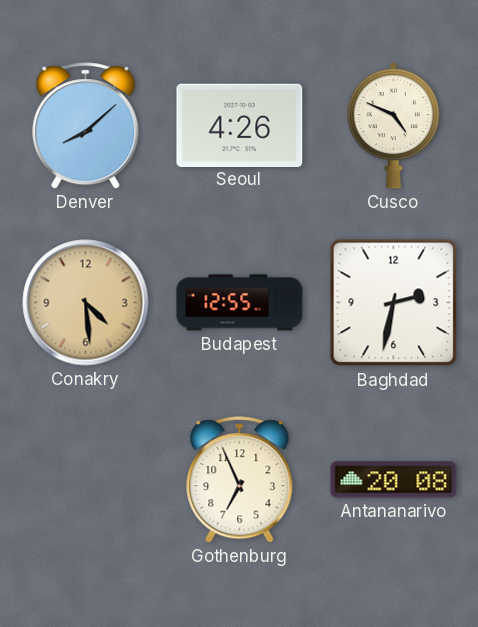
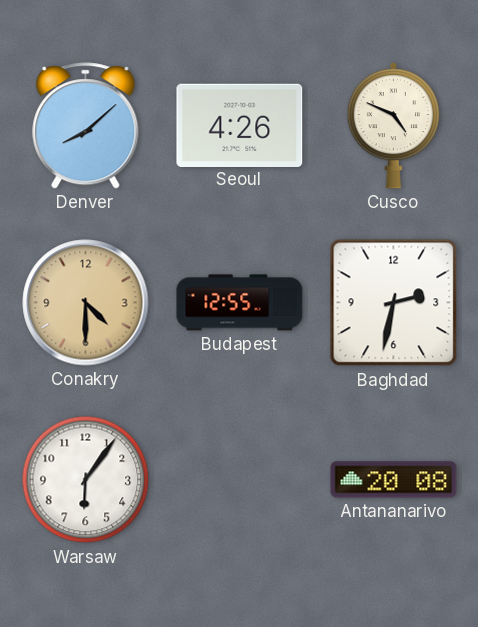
Conakry: 4:29 -> 4:30
Warsaw: none -> 6:06
Gothenburg: 6:56 -> none
